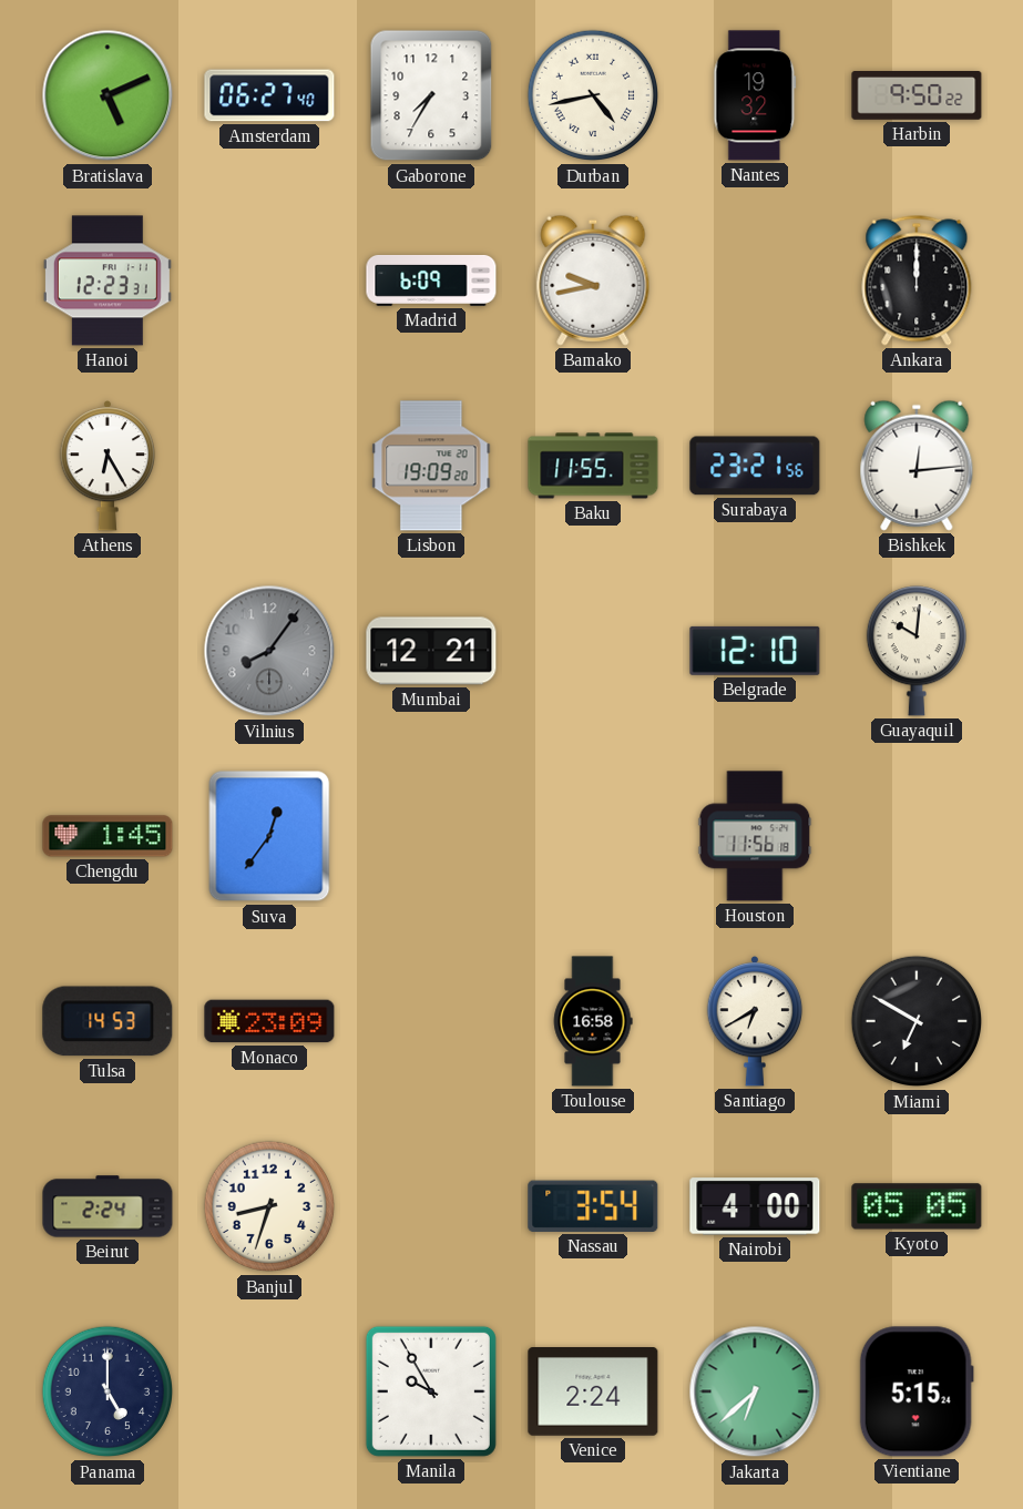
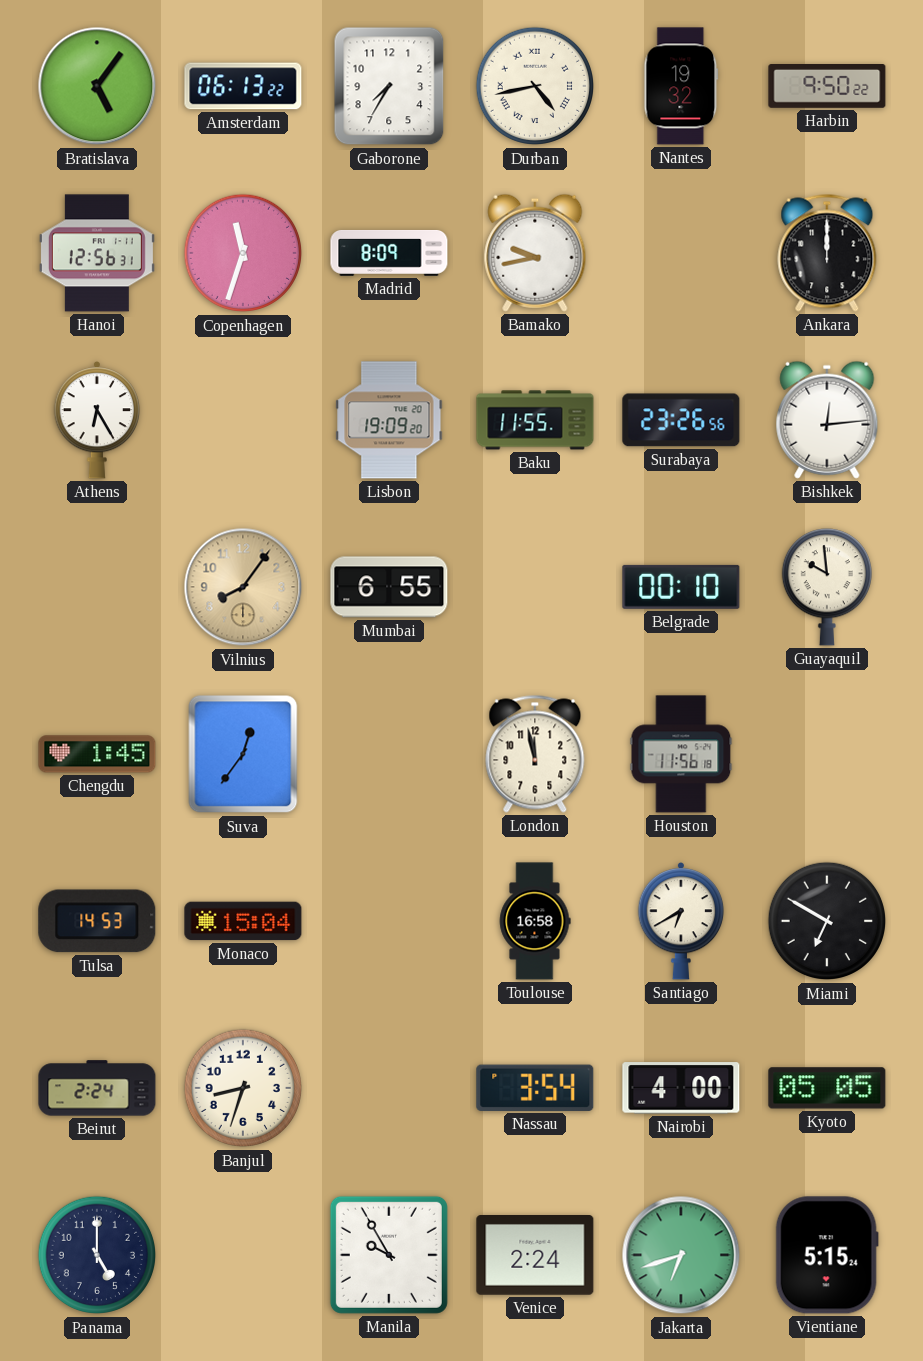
Bratislava: 5:11 -> 5:06
Amsterdam: 06:27 -> 06:13
Hanoi: 12:23 -> 12:56
Copenhagen: none -> 11:33
Madrid: 6:09 -> 8:09
Surabaya: 23:21 -> 23:26
Vilnius dial: grey -> champagne
Mumbai: 12:21 -> 6:55
Belgrade: 12:10 -> 00:10
Guayaquil: 10:01 -> 9:59
London: none -> 11:58
Monaco: 23:09 -> 15:04
Jakarta: 6:38 -> 6:42
